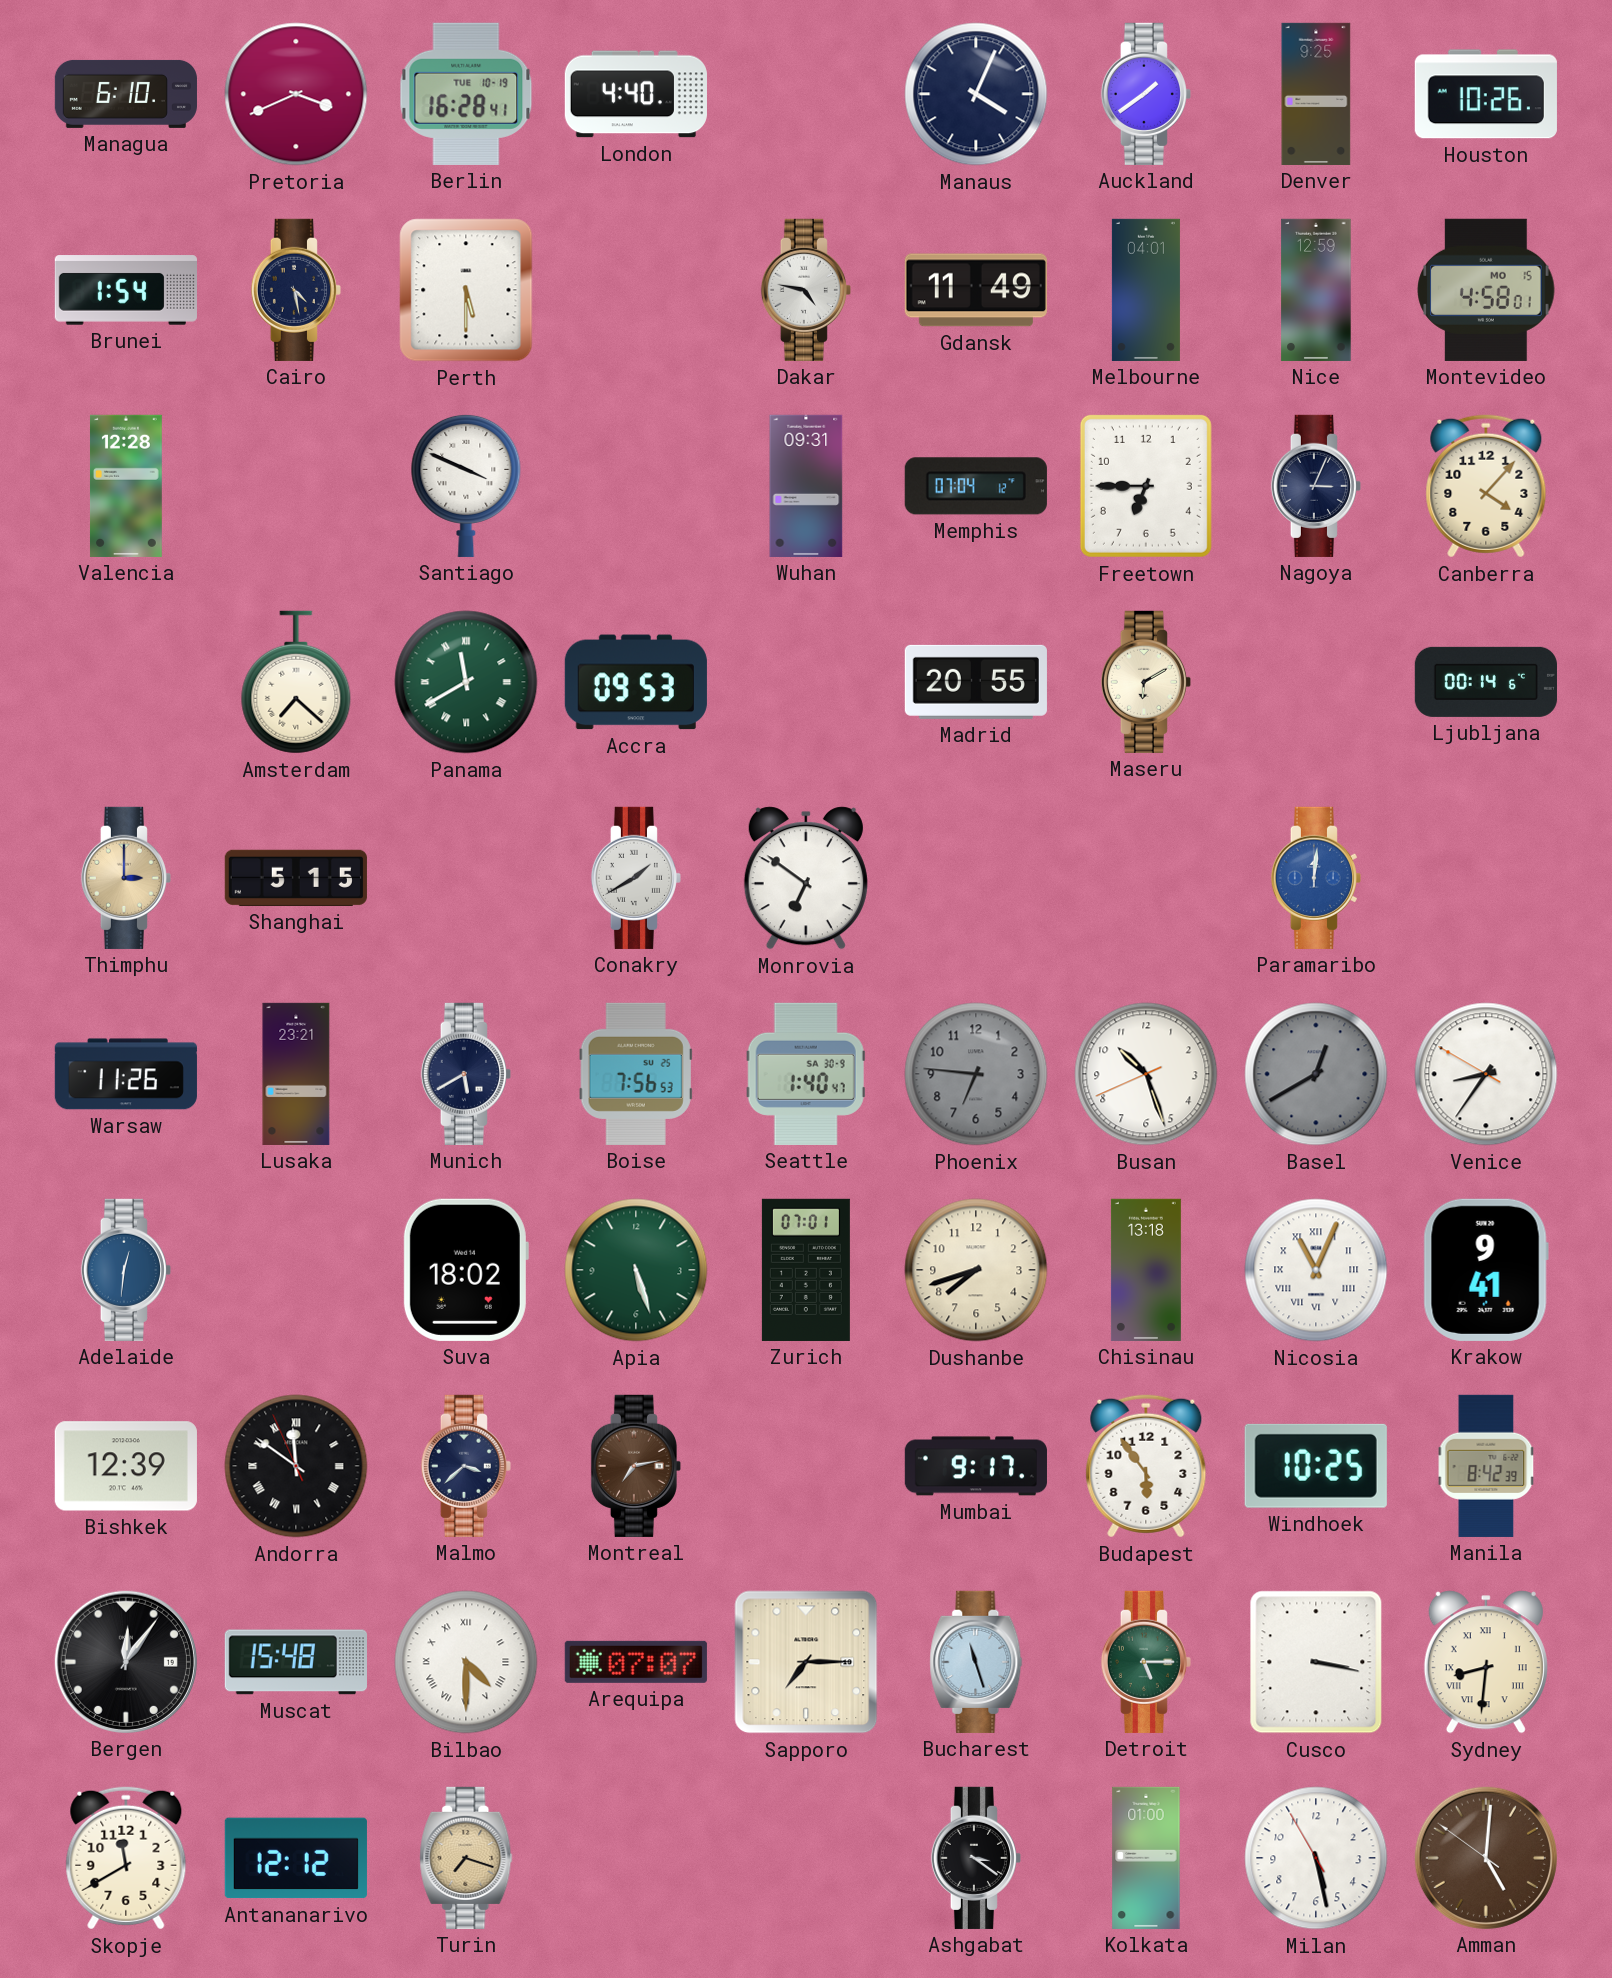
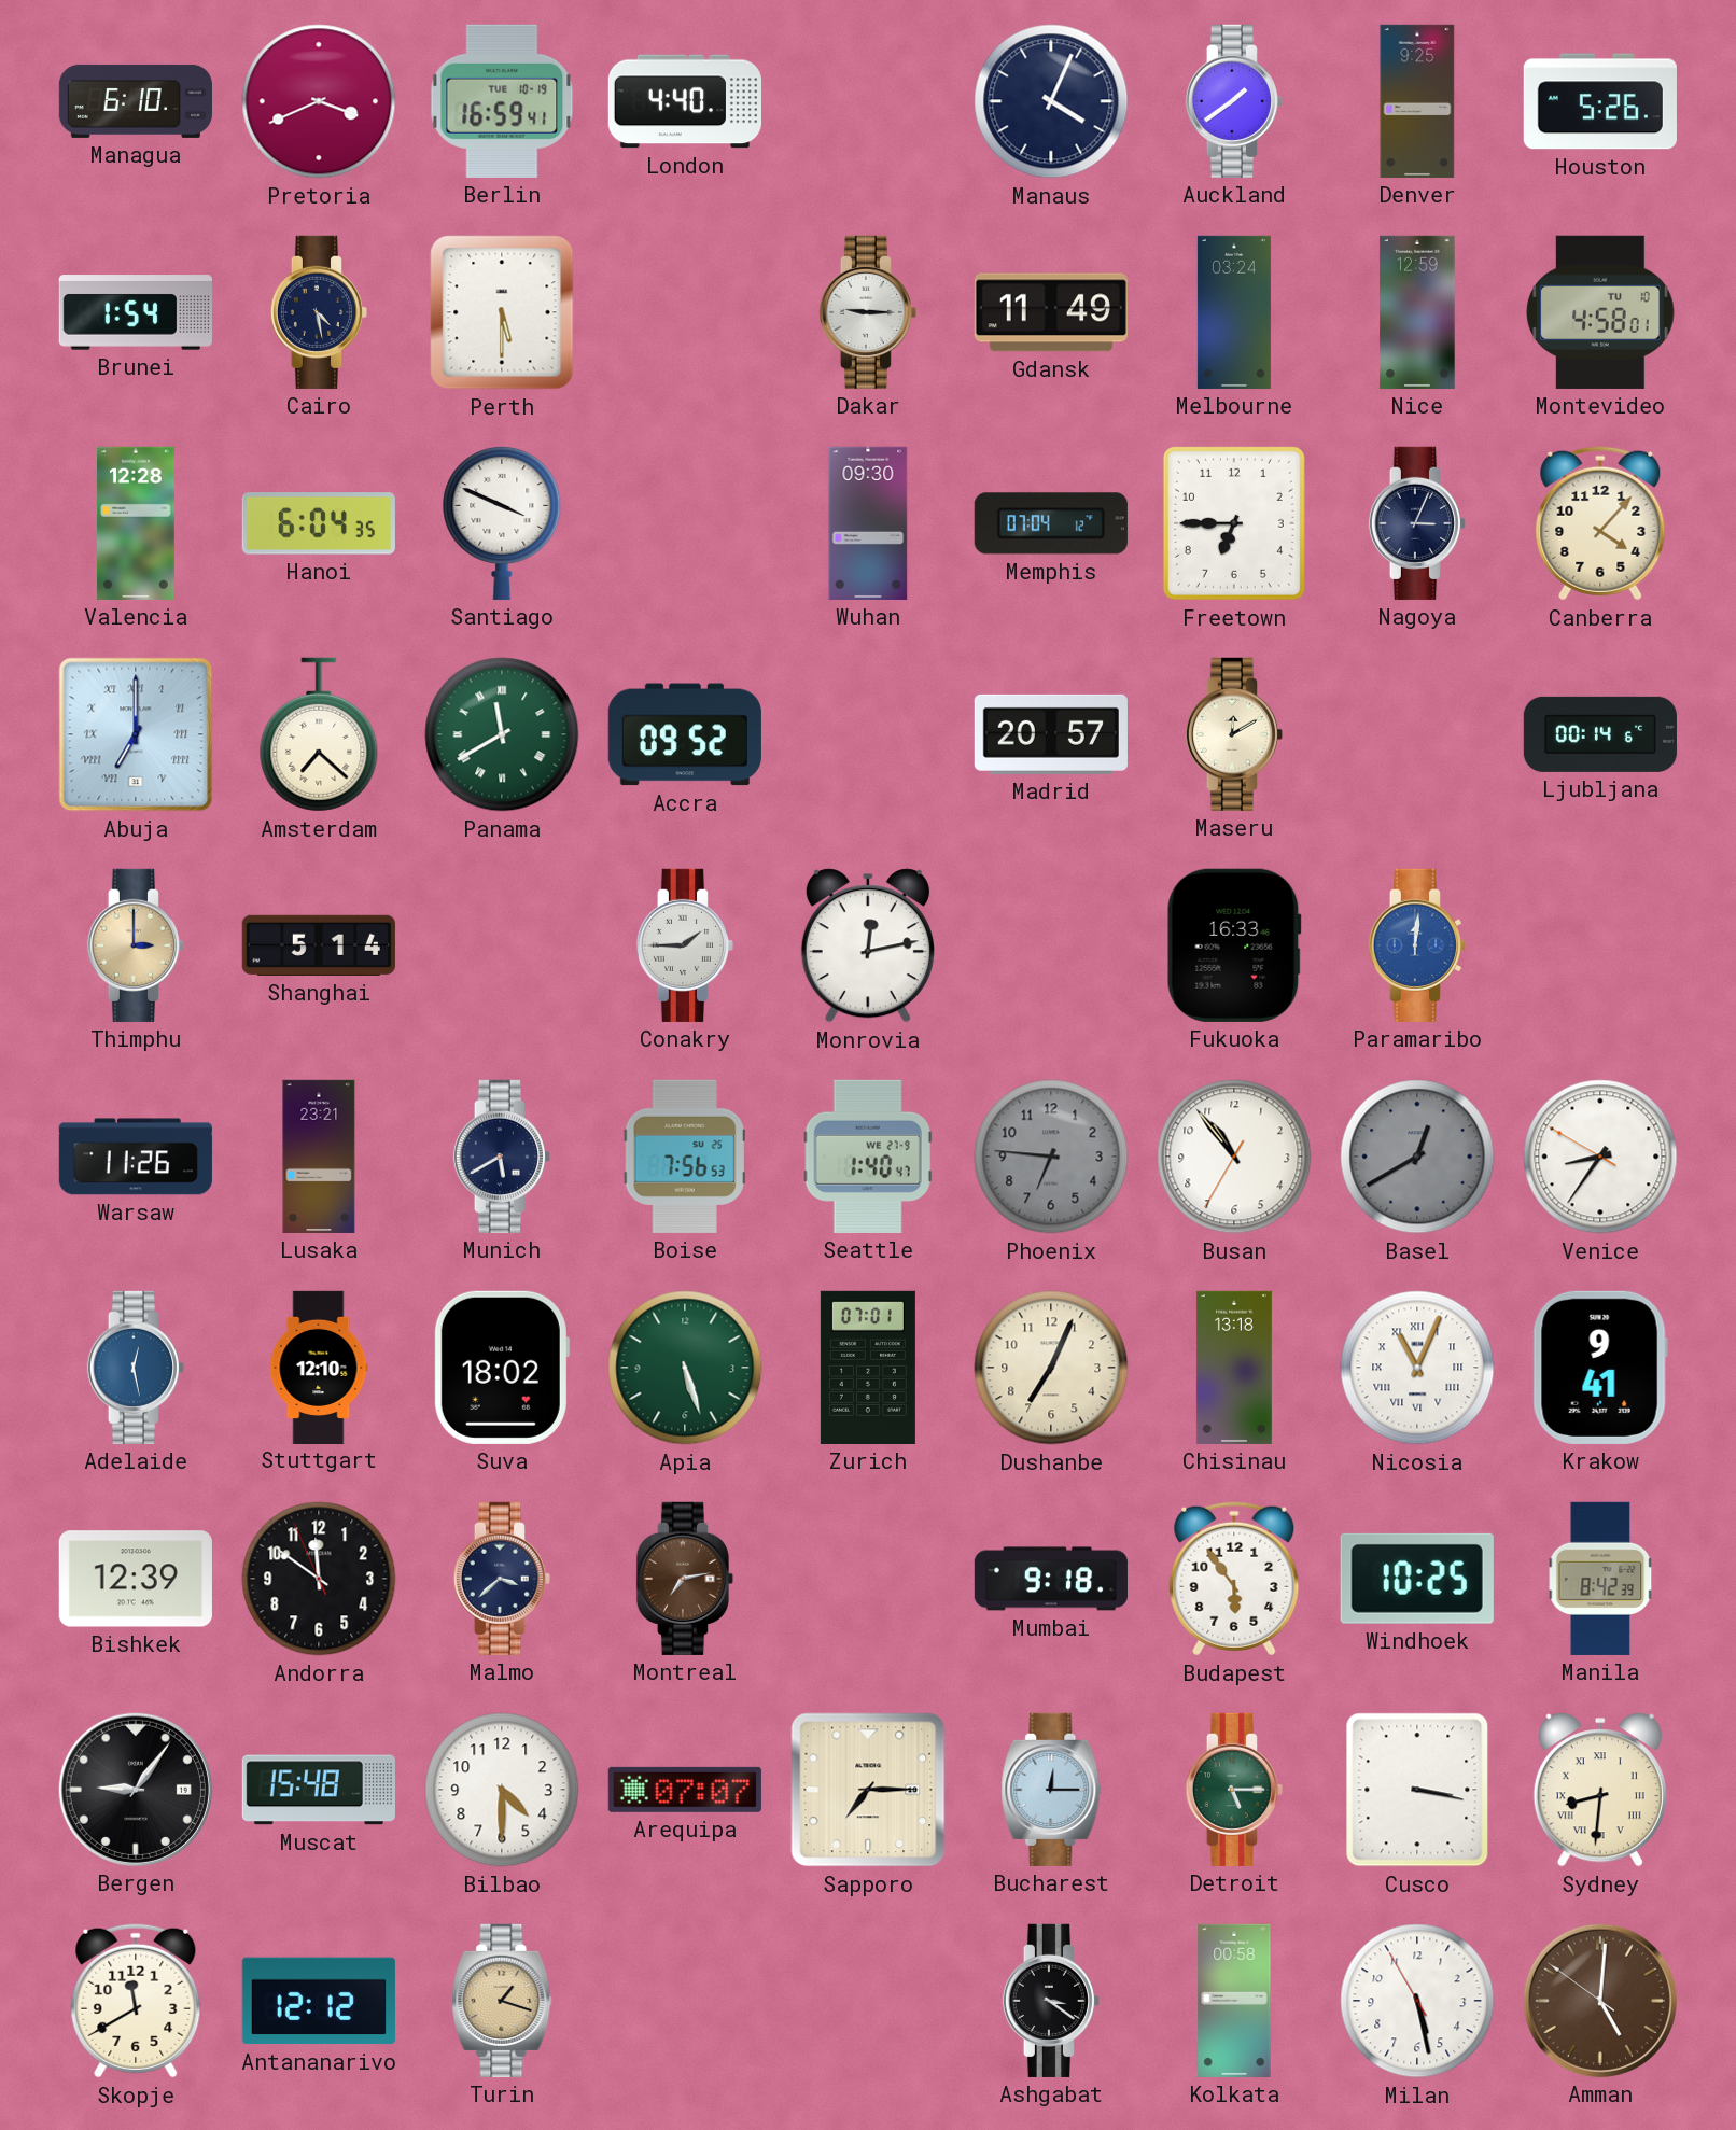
Berlin: 16:28 -> 16:59
Houston: 10:26 -> 5:26
Dakar: 4:47 -> 9:15
Melbourne: 04:01 -> 03:24
Montevideo date: MO 15 -> TU 10
Hanoi: none -> 6:04
Wuhan: 09:31 -> 09:30
Abuja: none -> 7:00
Accra: 09:53 -> 09:52
Madrid: 20:55 -> 20:57
Maseru: 6:10 -> 12:10
Shanghai: 5:15 -> 5:14
Conakry: 1:40 -> 1:45
Monrovia: 6:51 -> 12:13
Fukuoka: none -> 16:33
Seattle date: SA 30-9 -> WE 27-9
Busan: 10:26 -> 10:53
Adelaide: 12:31 -> 12:28
Stuttgart: none -> 12:10
Dushanbe: 7:42 -> 7:04
Andorra numerals: Roman -> Arabic
Mumbai: 9:17 -> 9:18
Bergen: 12:06 -> 9:06
Bilbao numerals: Roman -> Arabic
Bucharest: 11:27 -> 12:15
Turin: 7:18 -> 1:18
Kolkata: 01:00 -> 00:58
